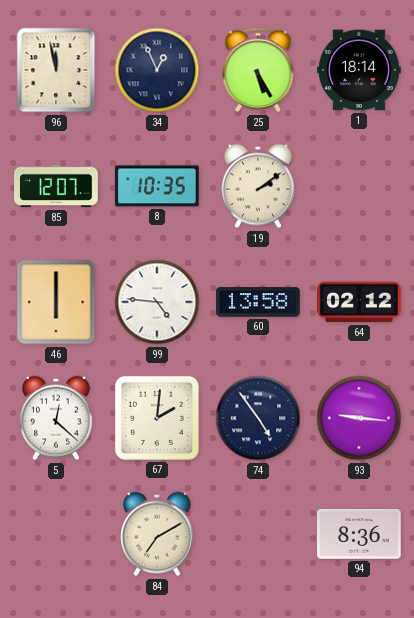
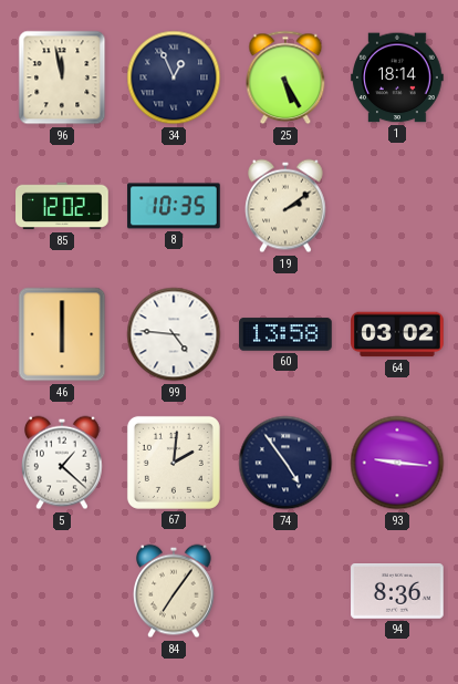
85: 12:07 -> 12:02
64: 02:12 -> 03:02
5: 12:22 -> 1:22
84: 7:10 -> 7:06
